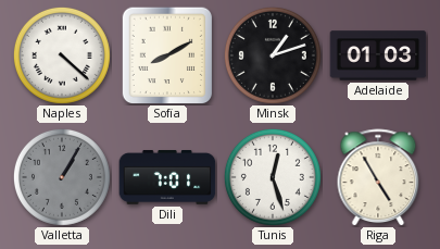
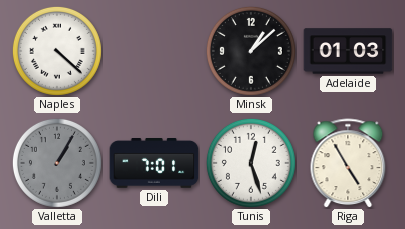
Sofia: 8:10 -> none
Minsk: 1:12 -> 1:08
